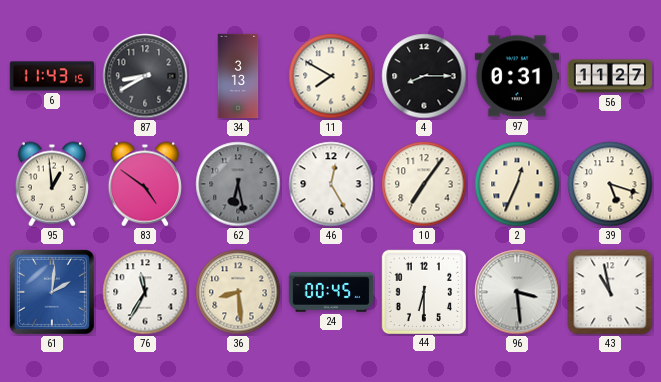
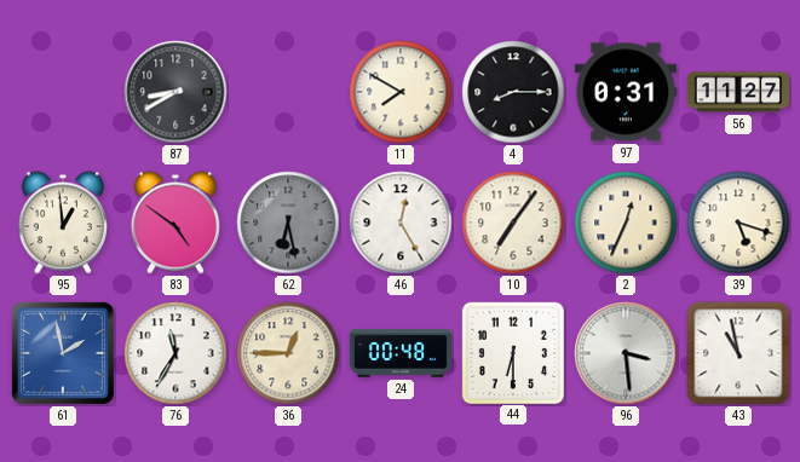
6: 11:43 -> none
34: 3:13 -> none
61: 2:01 -> 1:58
36: 8:29 -> 12:45
24: 00:45 -> 00:48
